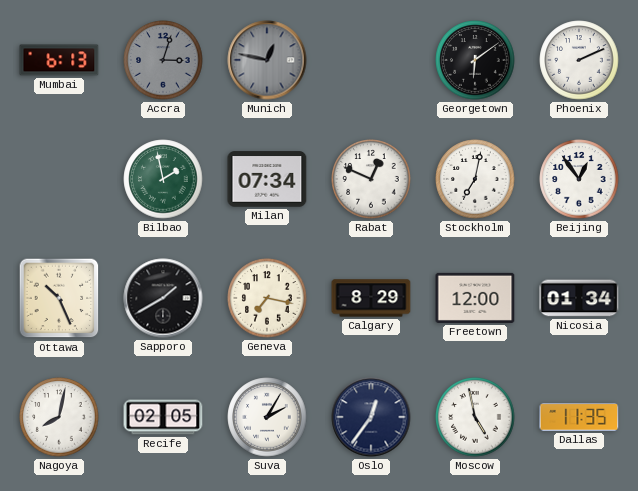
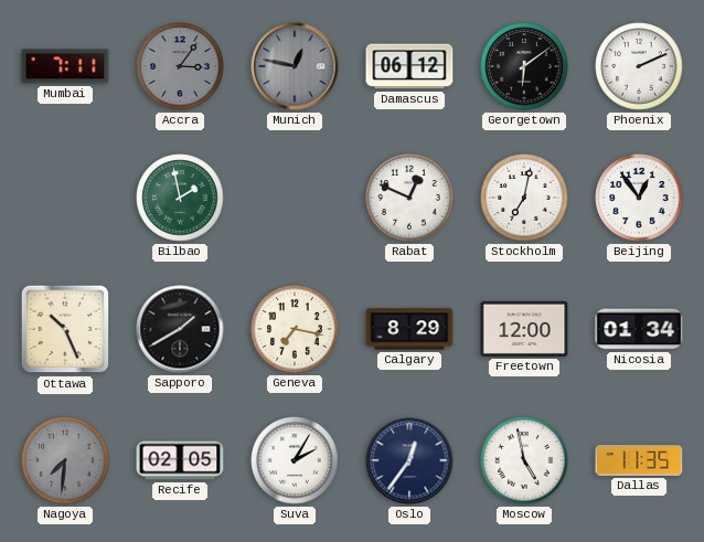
Mumbai: 6:13 -> 7:11
Accra: 3:03 -> 3:06
Damascus: none -> 06:12
Milan: 07:34 -> none
Nagoya: 8:02 -> 7:31
Nagoya dial: white -> grey
